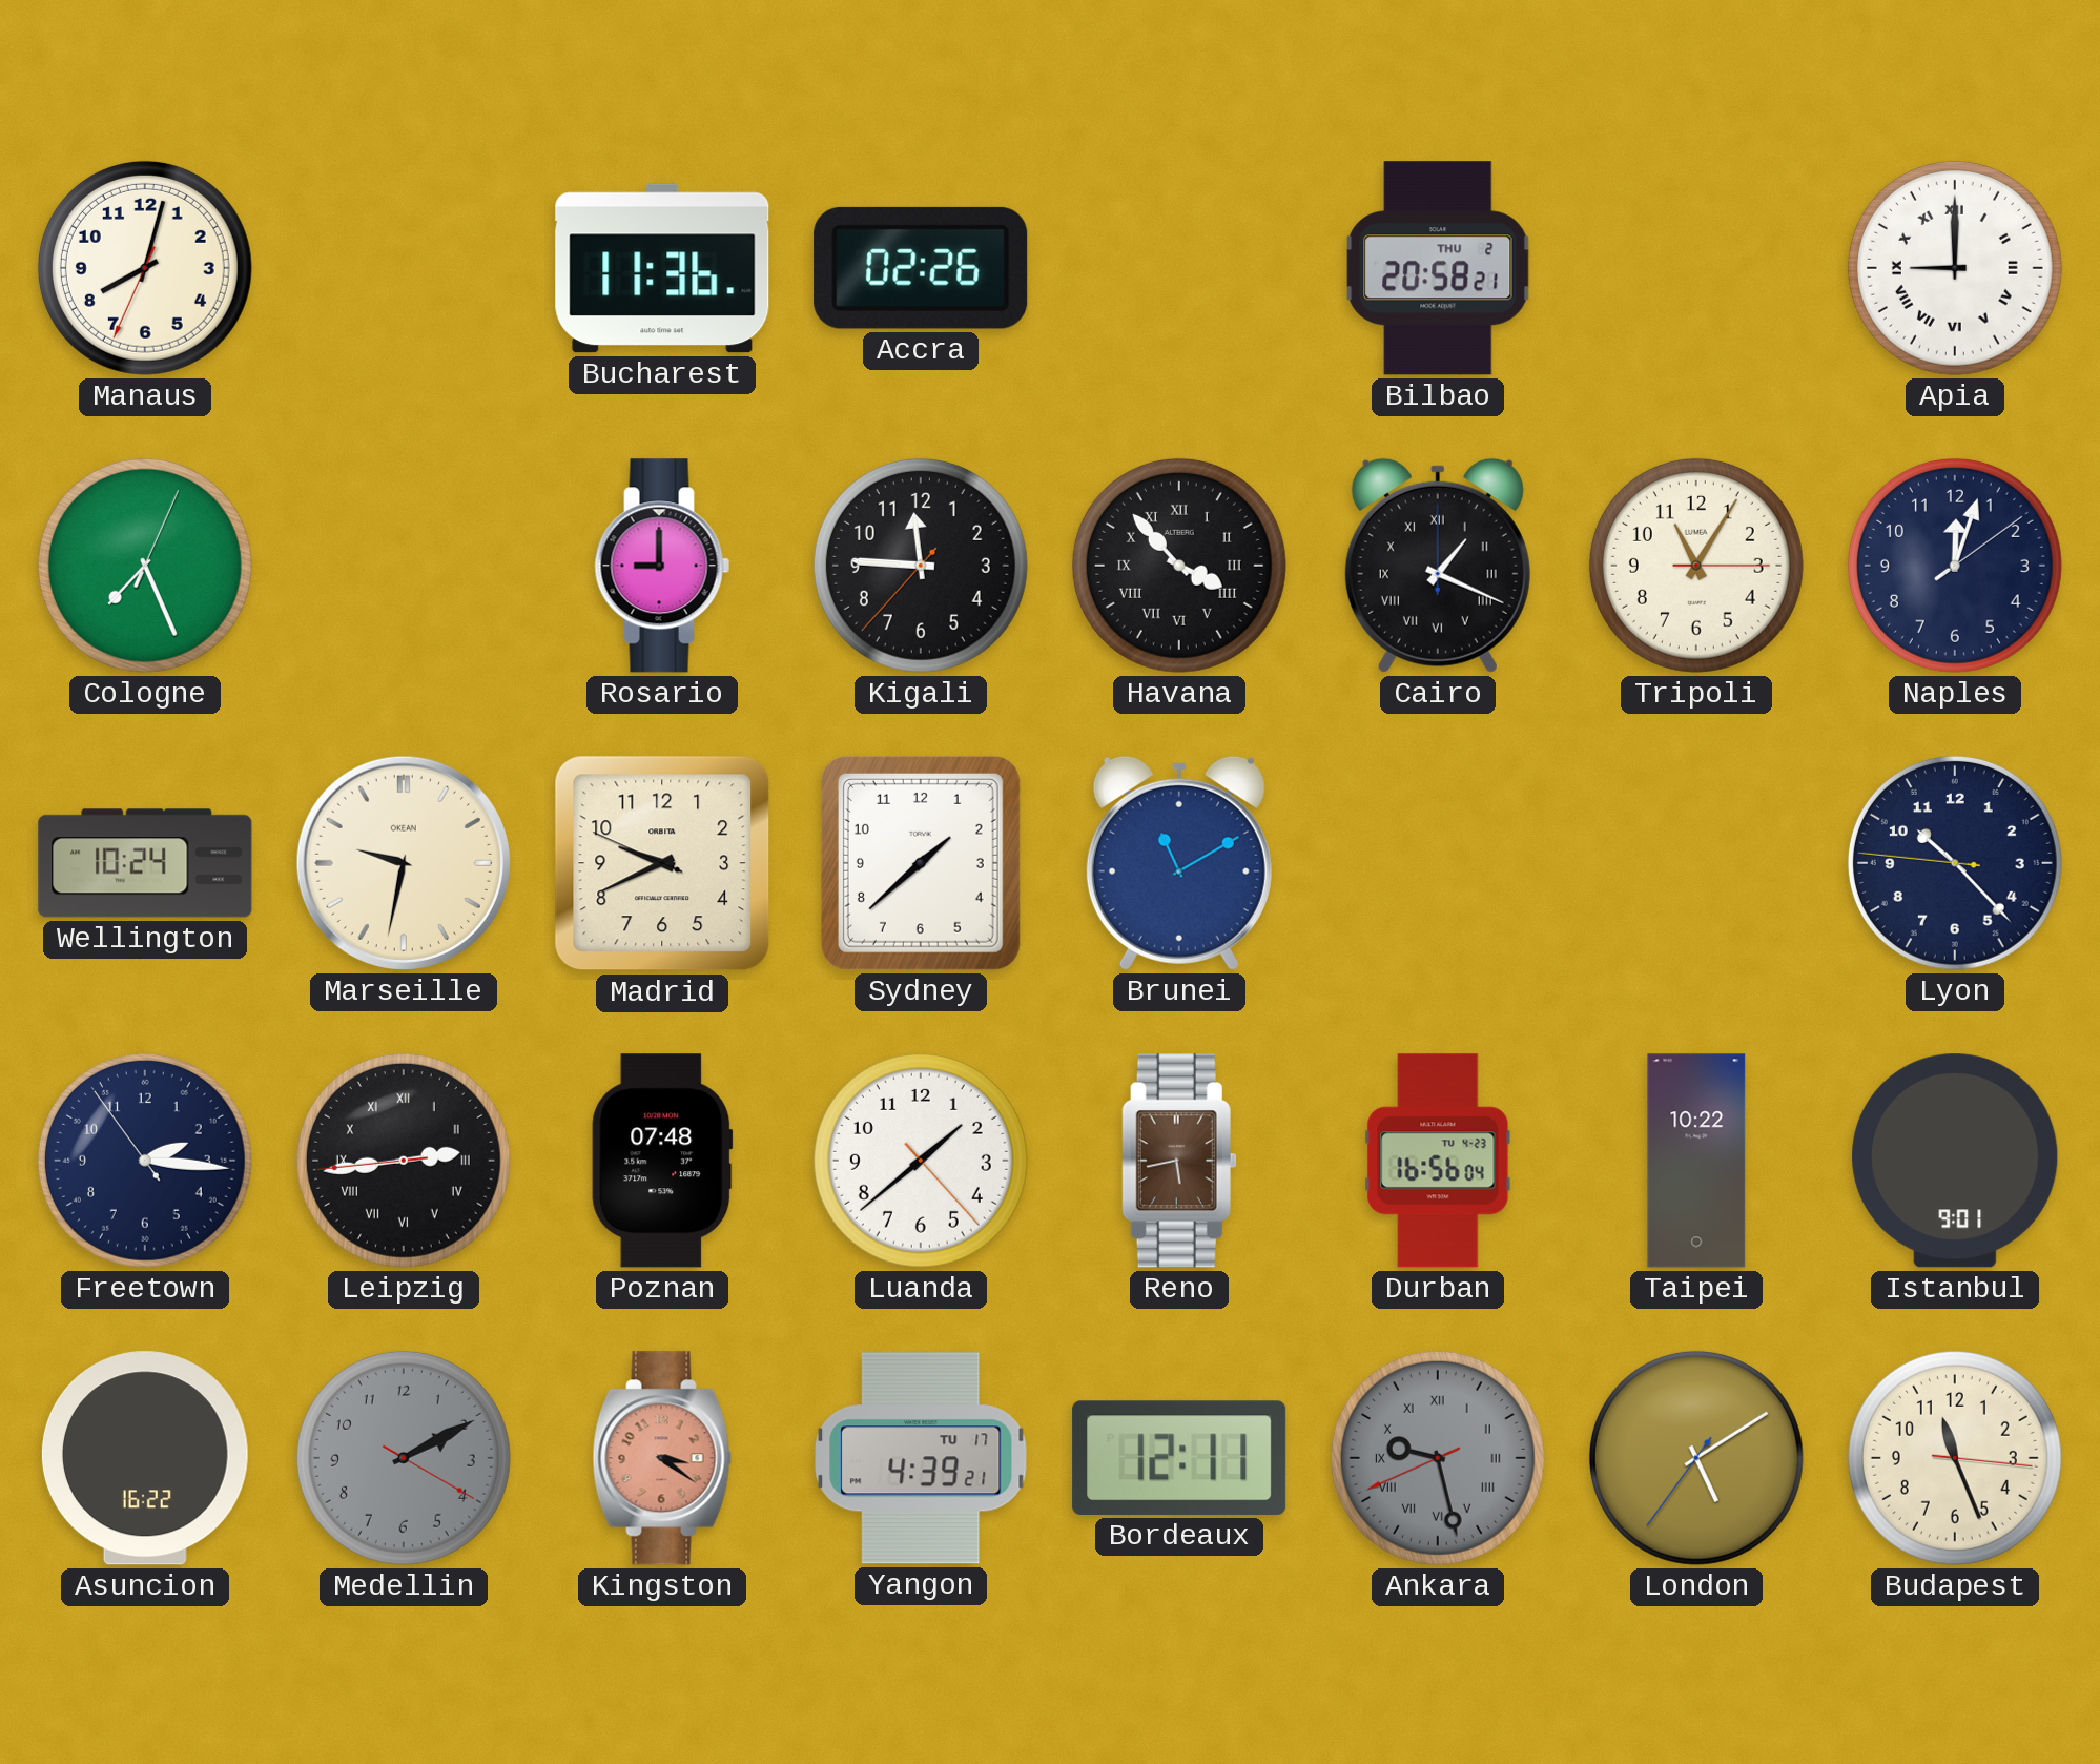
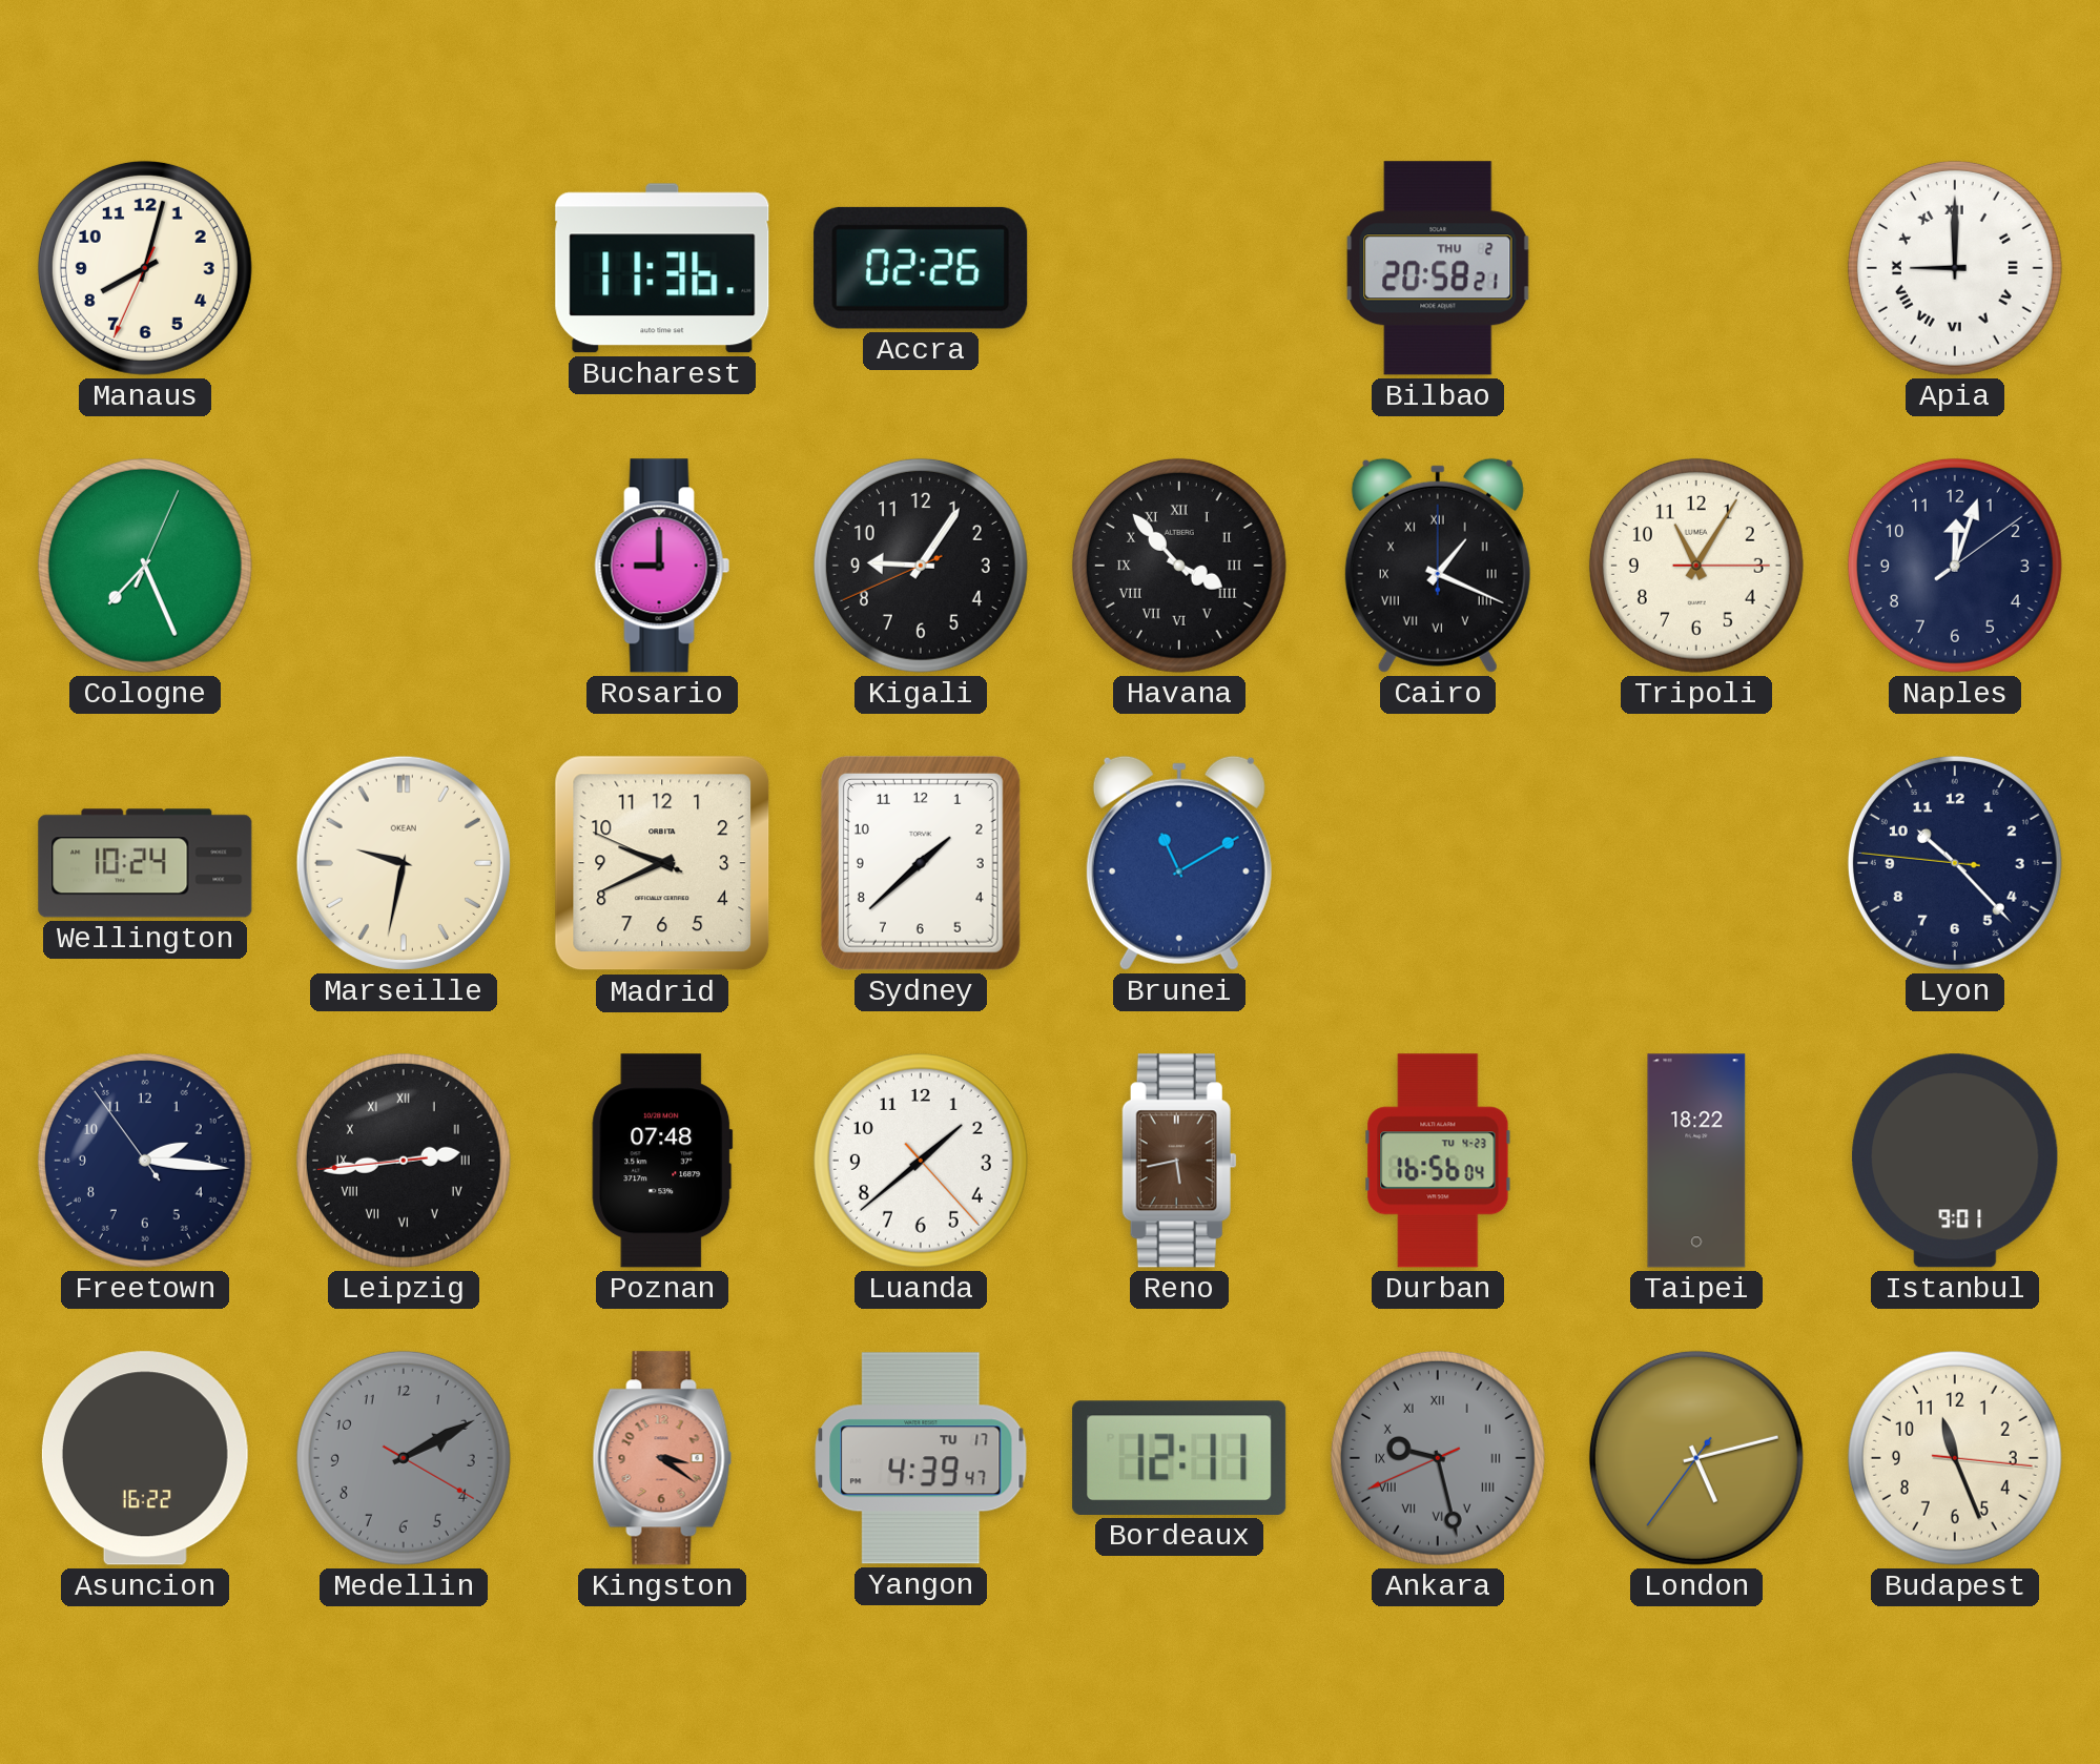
Kigali: 11:45 -> 9:05
Taipei: 10:22 -> 18:22
Yangon: 4:39:21 -> 4:39:47
London: 5:09 -> 5:12
